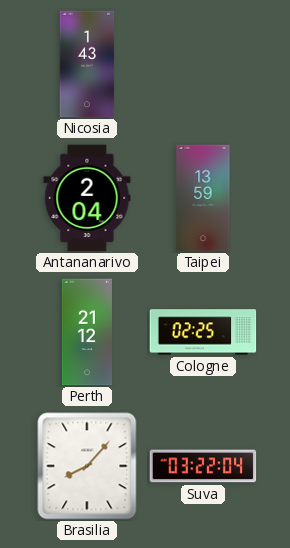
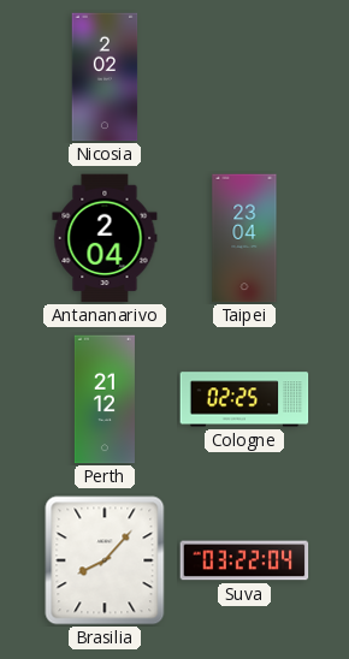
Nicosia: 1:43 -> 2:02
Taipei: 13:59 -> 23:04
